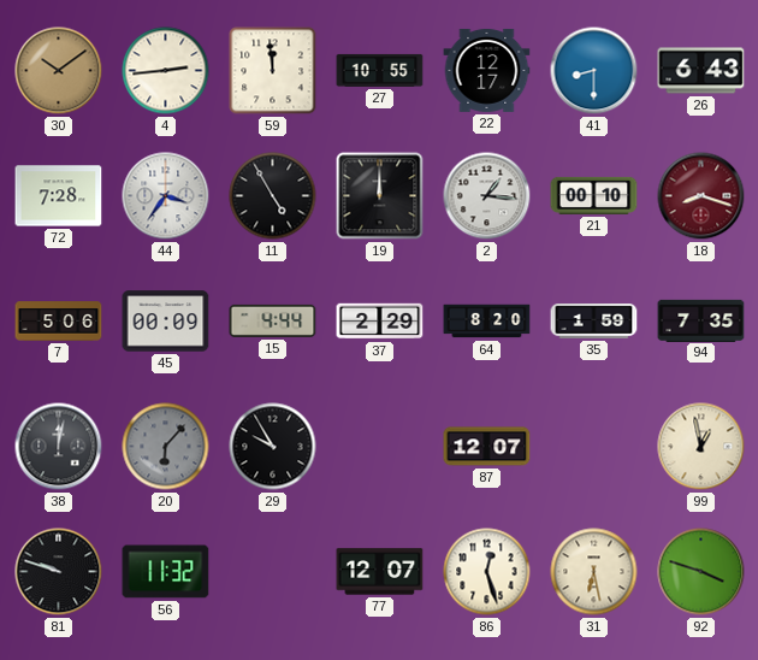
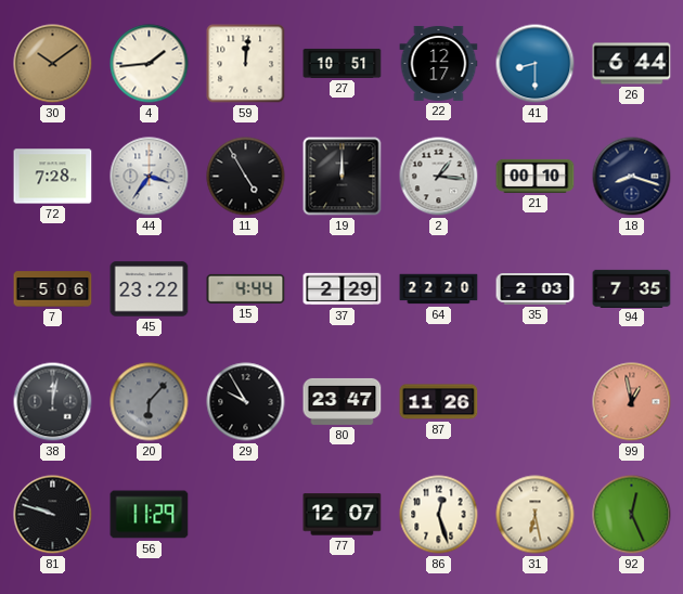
4: 2:44 -> 1:44
59: 11:59 -> 12:01
27: 10:55 -> 10:51
26: 6:43 -> 6:44
18 dial: burgundy -> navy
45: 00:09 -> 23:22
64: 8:20 -> 22:20
35: 1:59 -> 2:03
80: none -> 23:47
87: 12:07 -> 11:26
99 dial: cream -> salmon
56: 11:32 -> 11:29
92: 3:48 -> 12:26
